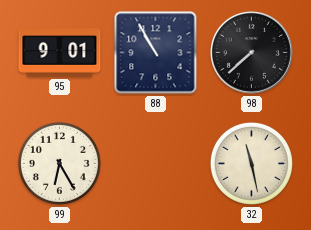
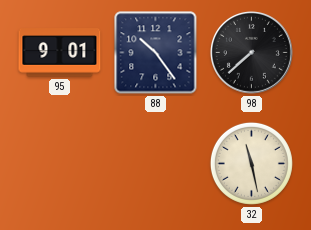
88: 10:55 -> 10:24
99: 6:25 -> none
